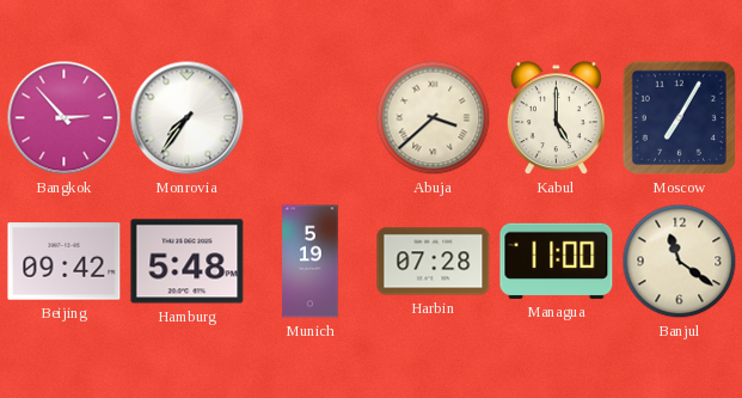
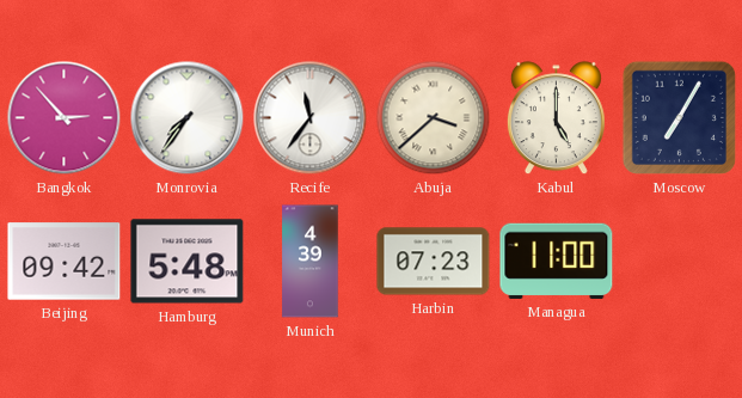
Recife: none -> 11:36
Munich: 5:19 -> 4:39
Harbin: 07:28 -> 07:23
Banjul: 11:21 -> none
